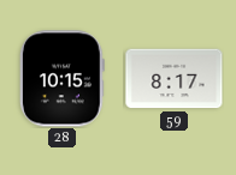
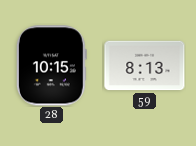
59: 8:17 -> 8:13
